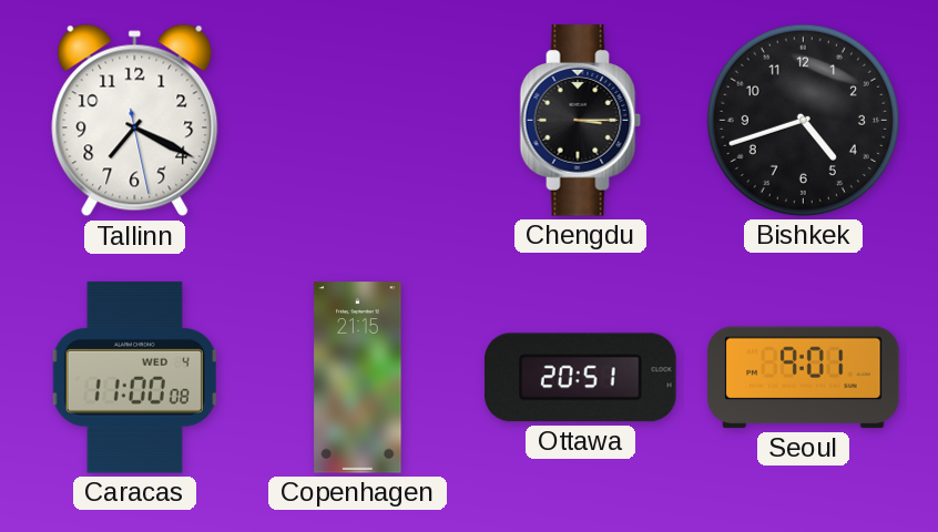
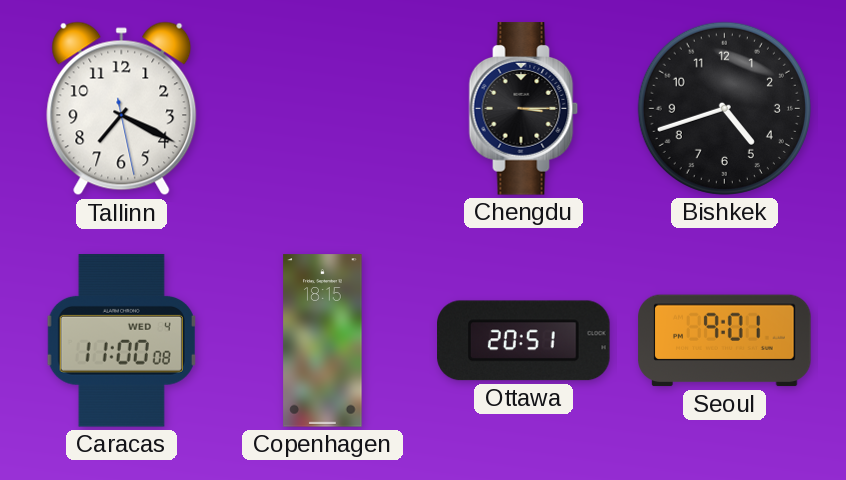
Copenhagen: 21:15 -> 18:15
